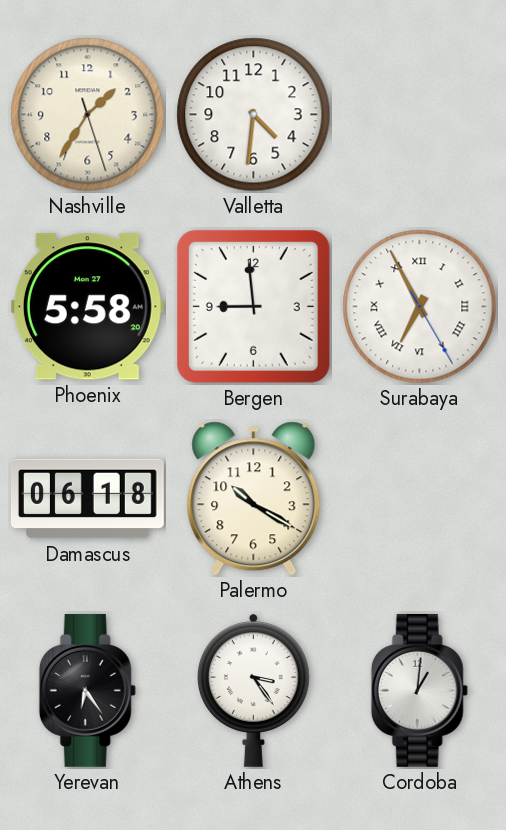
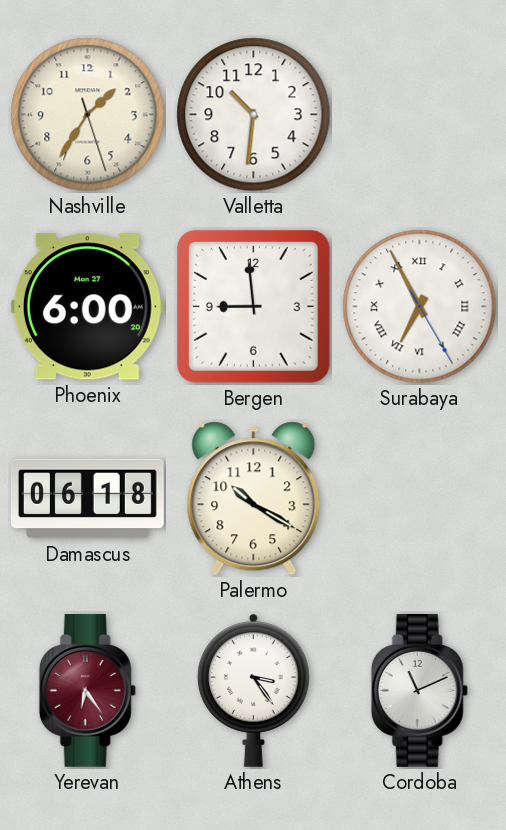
Valletta: 4:31 -> 10:31
Phoenix: 5:58 -> 6:00
Yerevan dial: black -> burgundy
Cordoba: 1:01 -> 11:11
